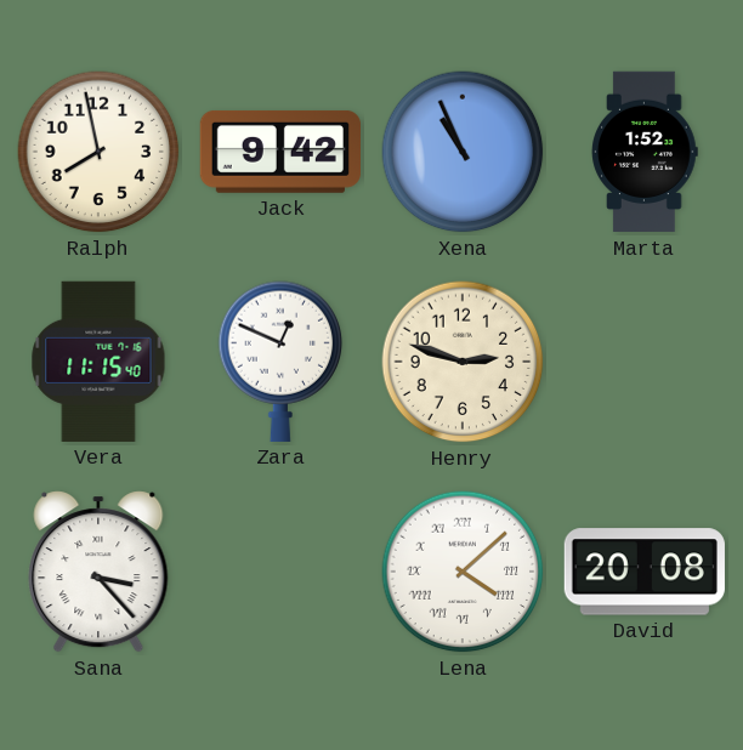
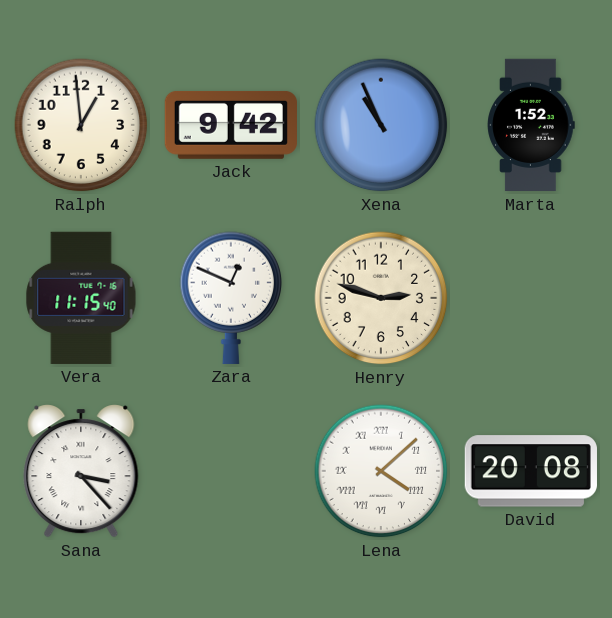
Ralph: 7:58 -> 12:59
